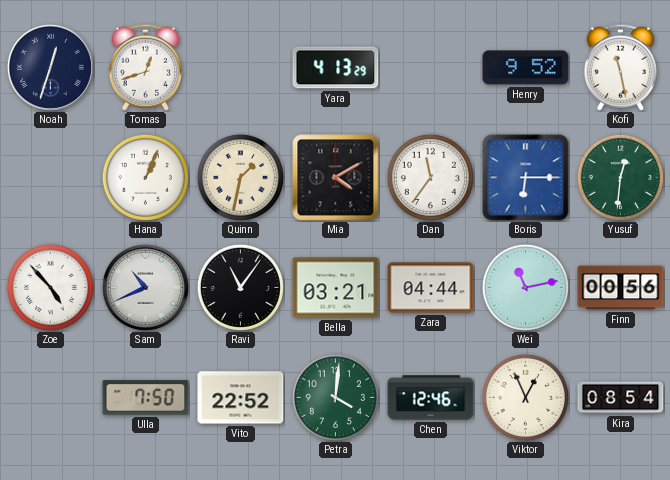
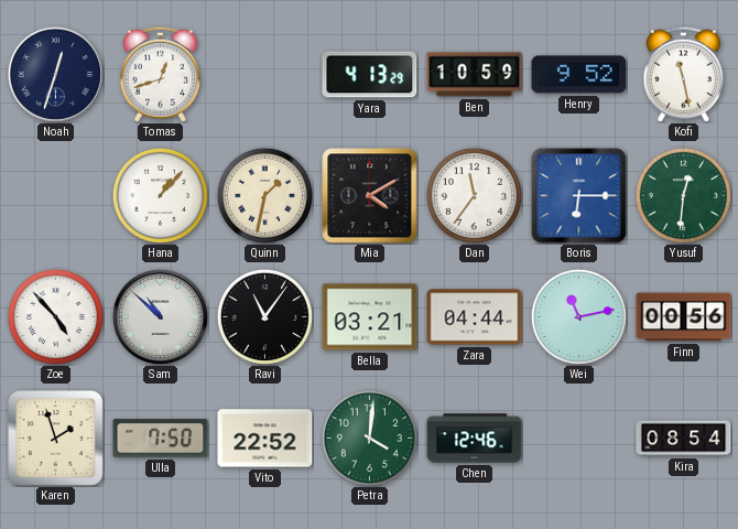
Ben: none -> 10:59
Hana: 1:04 -> 1:07
Sam: 10:41 -> 10:52
Karen: none -> 1:57
Viktor: 12:56 -> none
